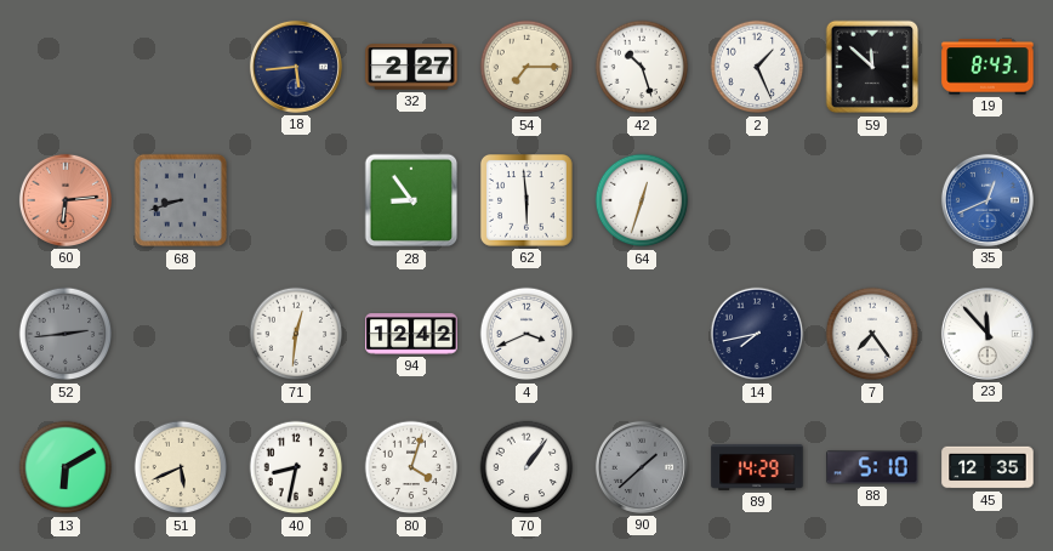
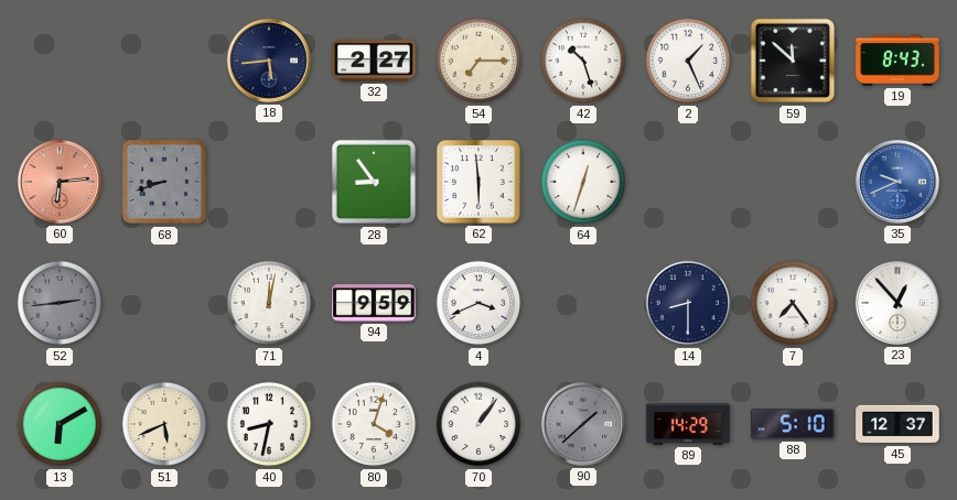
35: 12:41 -> 9:41
71: 12:31 -> 12:02
94: 12:42 -> 9:59
14: 7:43 -> 8:30
23: 11:53 -> 12:53
45: 12:35 -> 12:37
